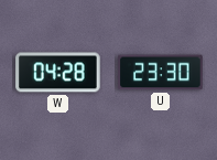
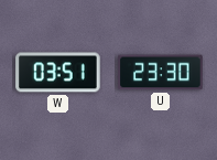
W: 04:28 -> 03:51
